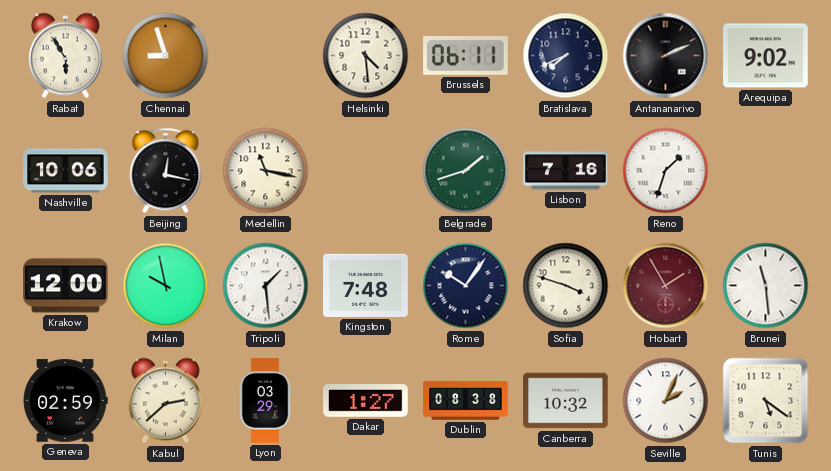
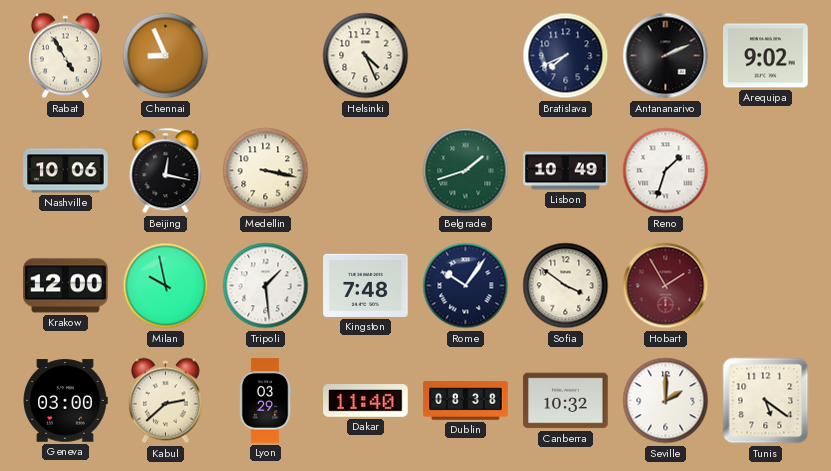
Rabat: 5:55 -> 4:55
Chennai: 8:57 -> 8:56
Helsinki: 4:29 -> 4:26
Brussels: 06:11 -> none
Medellin: 11:17 -> 3:17
Lisbon: 7:16 -> 10:49
Sofia: 3:48 -> 3:51
Brunei: 11:29 -> none
Geneva: 02:59 -> 03:00
Dakar: 1:27 -> 11:40
Seville: 2:04 -> 2:00
